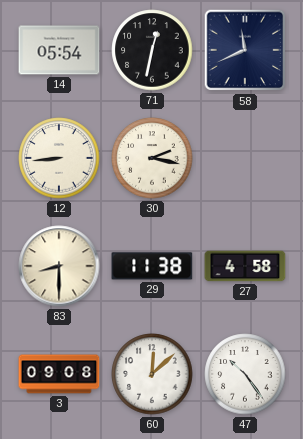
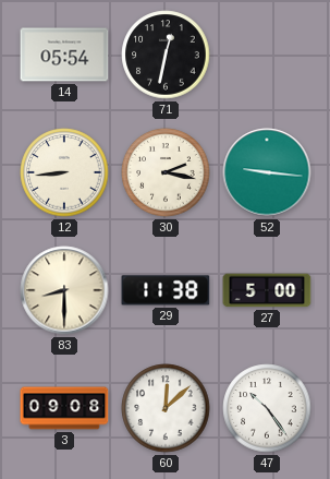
58: 11:41 -> none
52: none -> 9:16
27: 4:58 -> 5:00
